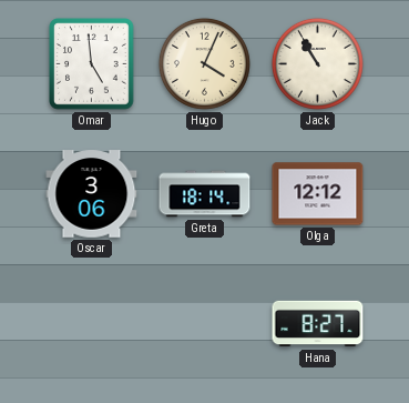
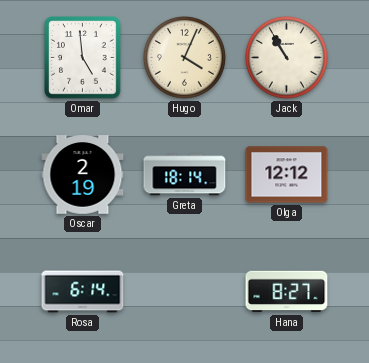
Oscar: 3:06 -> 2:19
Rosa: none -> 6:14
